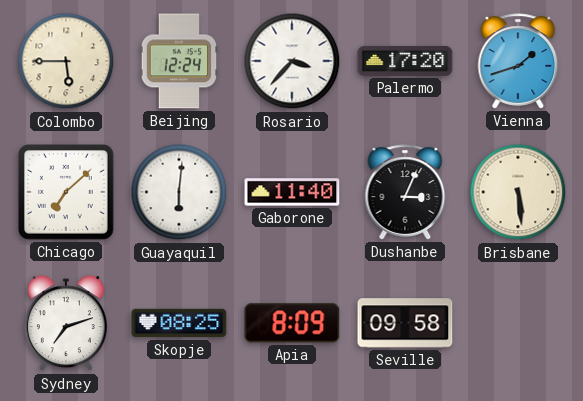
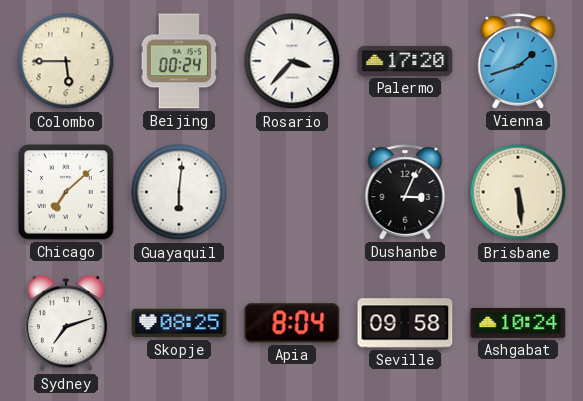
Beijing: 12:24 -> 00:24
Gaborone: 11:40 -> none
Apia: 8:09 -> 8:04
Ashgabat: none -> 10:24
